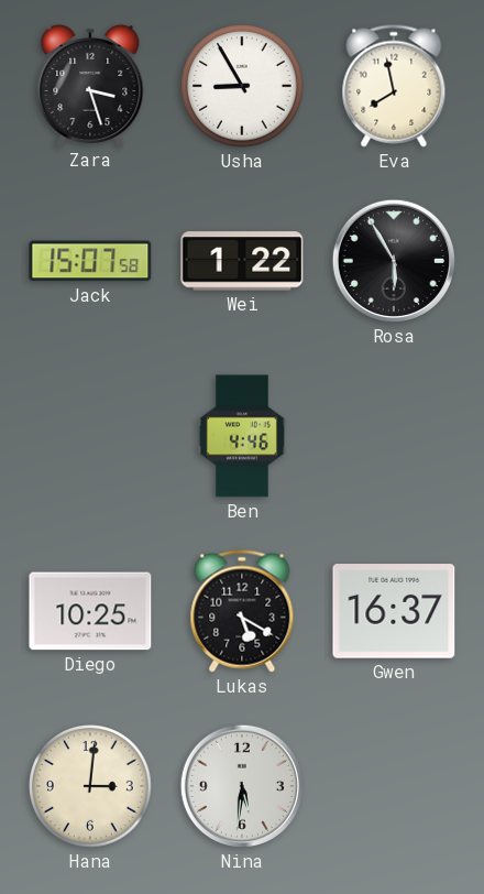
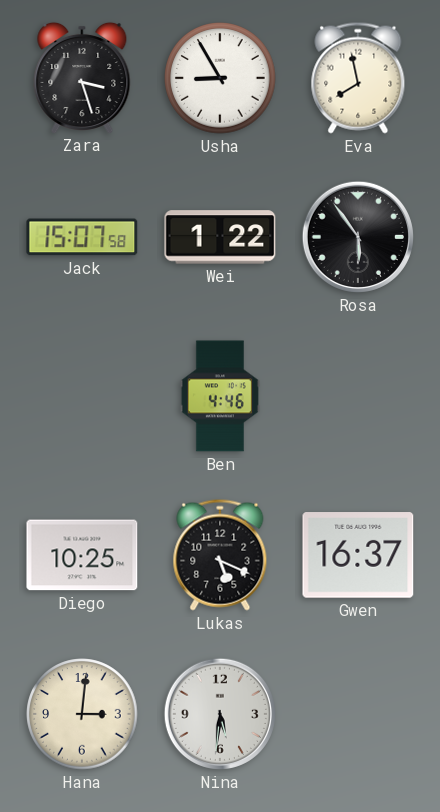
Rosa: 5:55 -> 5:54
Lukas: 5:20 -> 5:19
